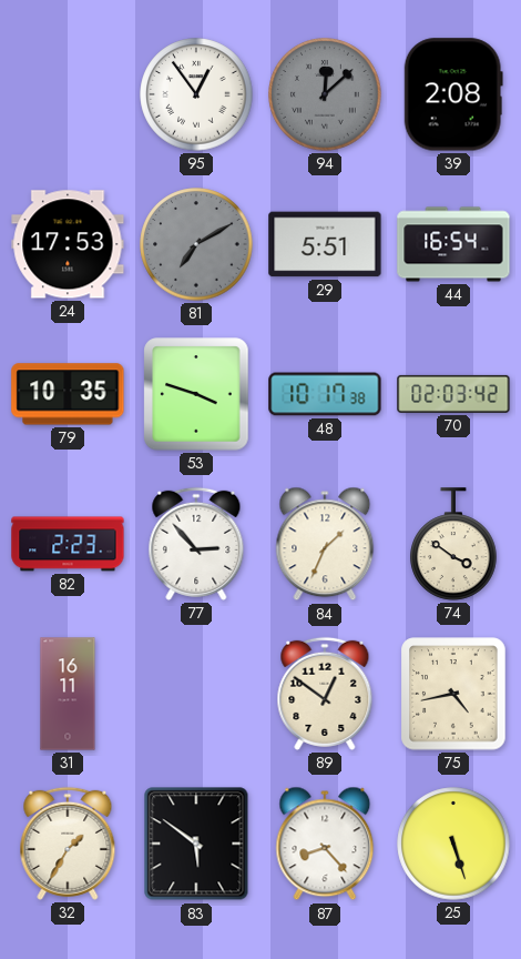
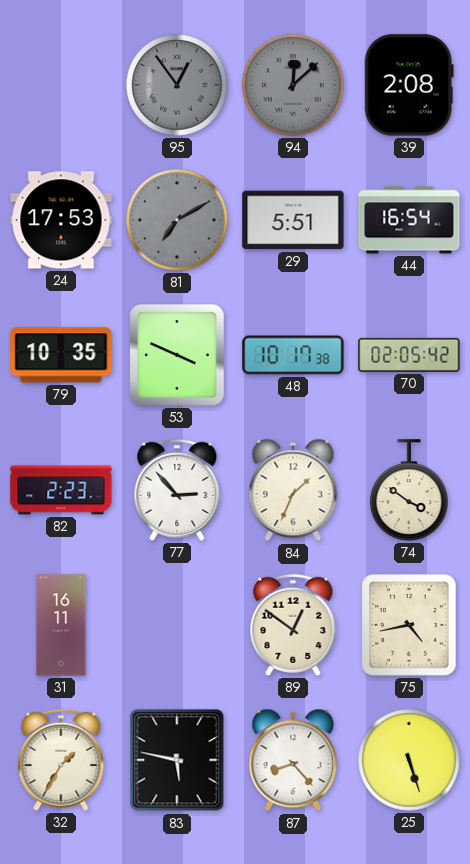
95 dial: white -> grey
53: 3:48 -> 3:49
70: 02:03 -> 02:05
83: 5:51 -> 5:47
